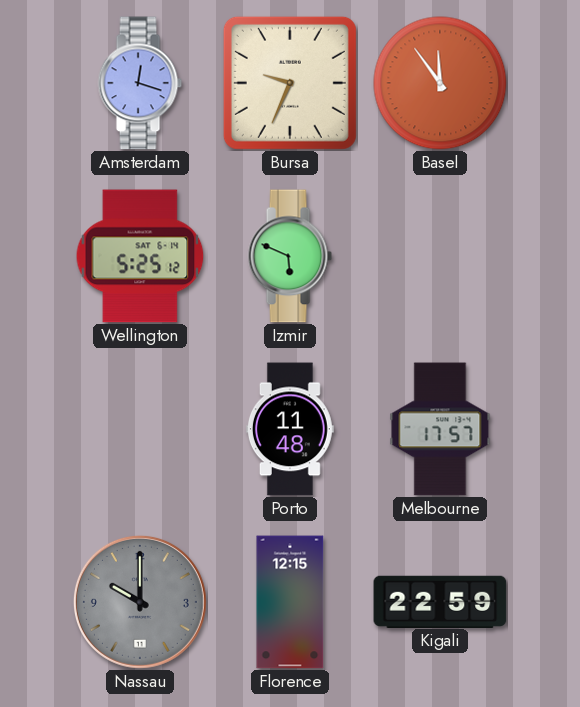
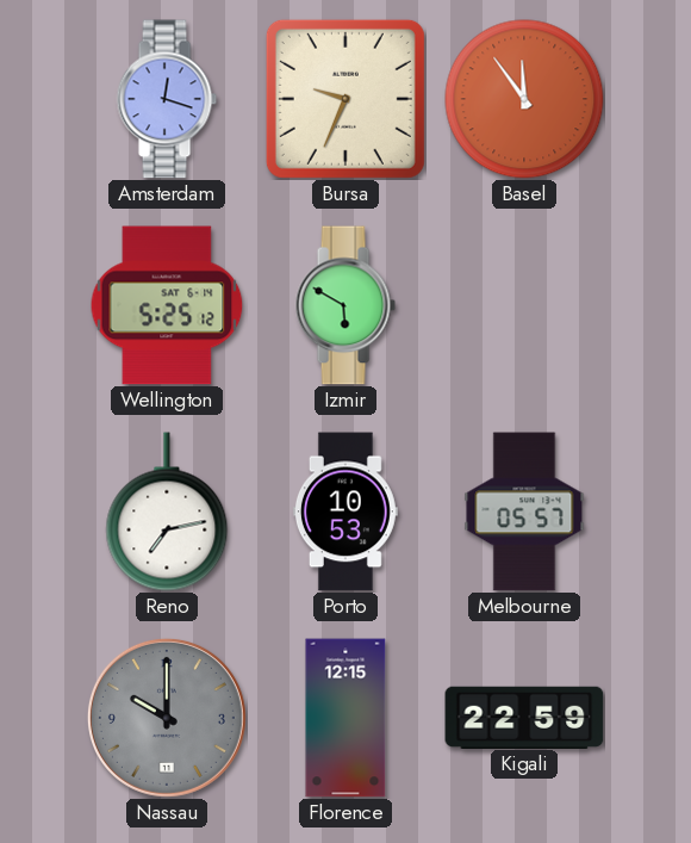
Izmir: 5:49 -> 5:50
Reno: none -> 7:13
Porto: 11:48 -> 10:53
Melbourne: 17:57 -> 05:57
